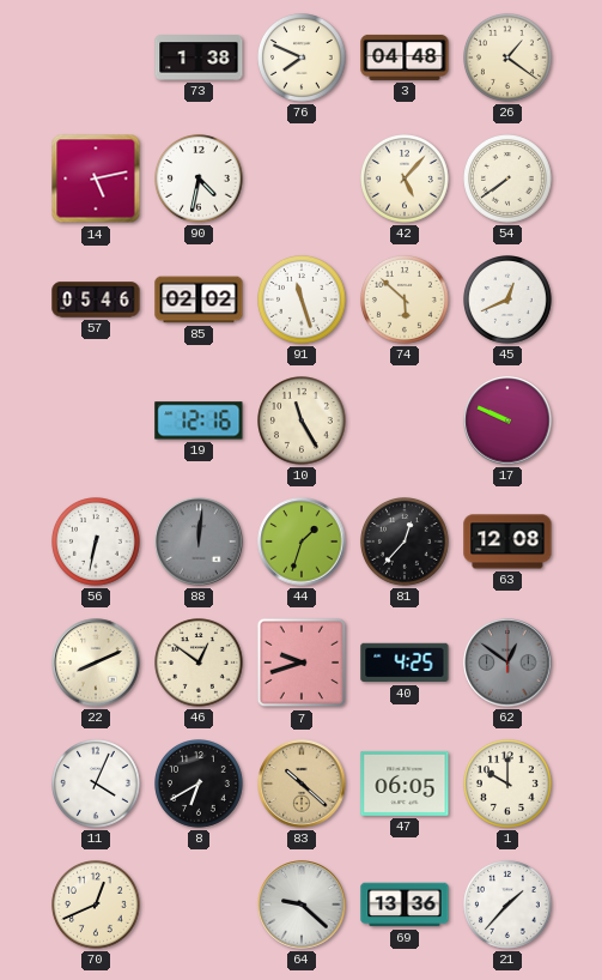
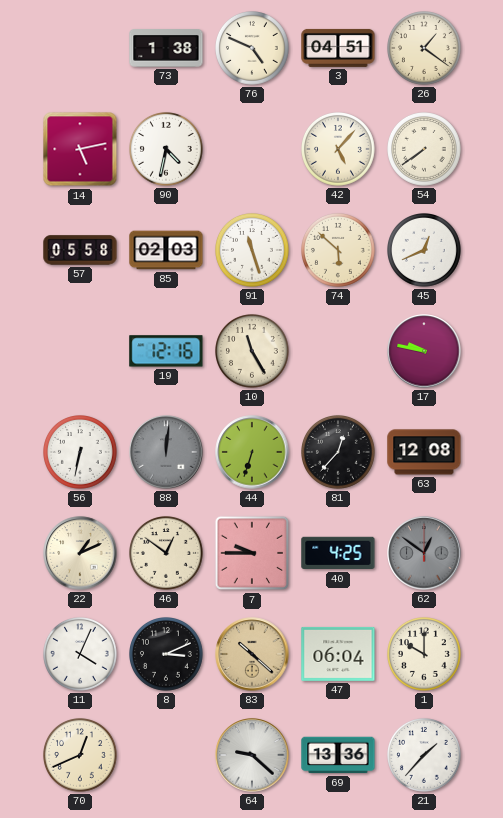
76: 7:49 -> 4:49
3: 04:48 -> 04:51
57: 05:46 -> 05:58
85: 02:02 -> 02:03
17: 9:49 -> 9:47
44: 1:33 -> 6:33
22: 8:11 -> 1:11
7: 9:42 -> 9:45
8: 6:40 -> 3:11
47: 06:05 -> 06:04
